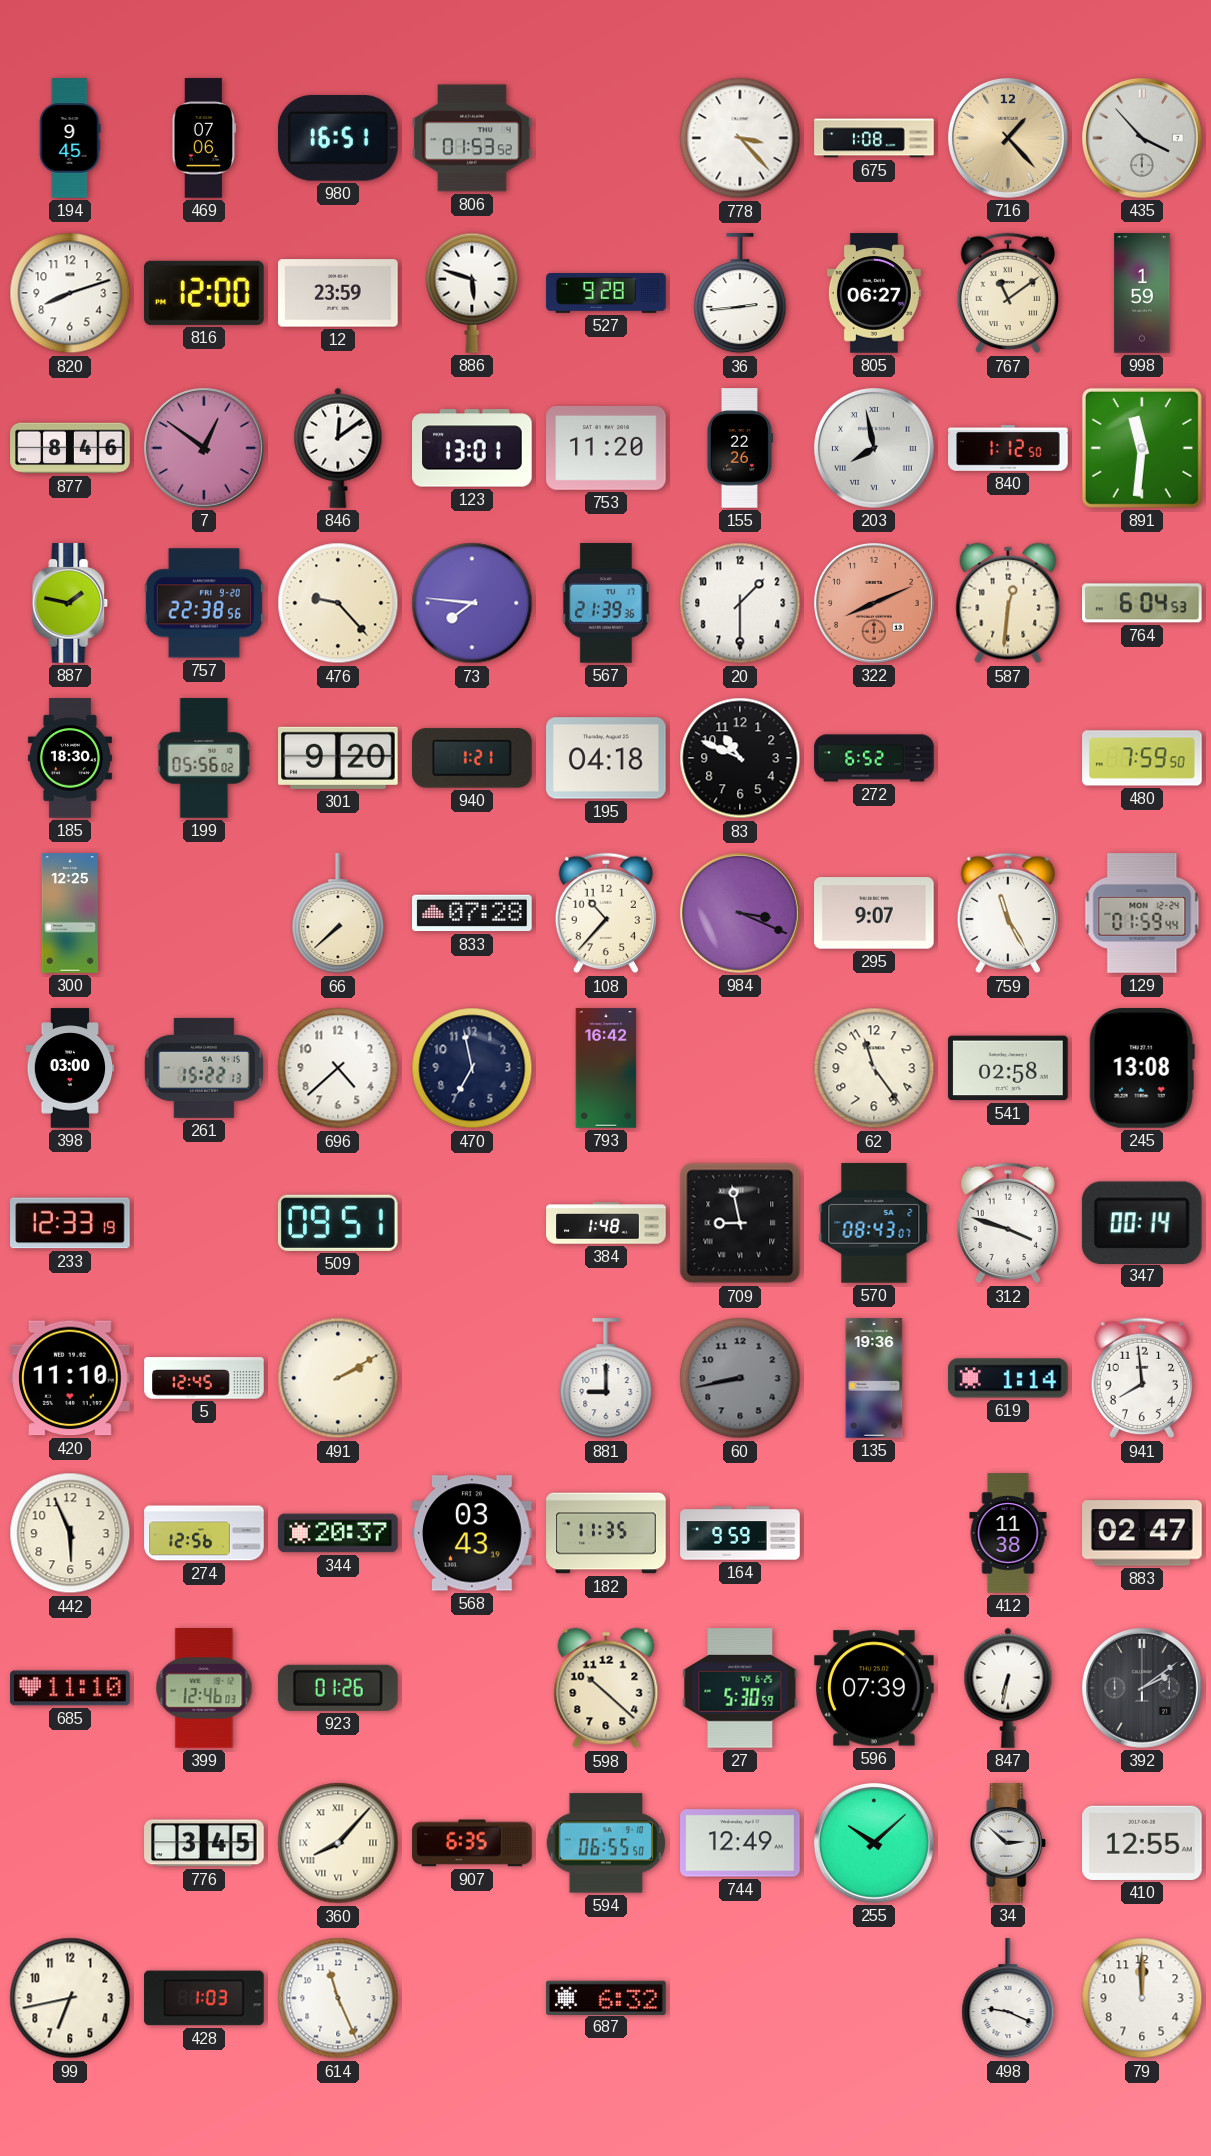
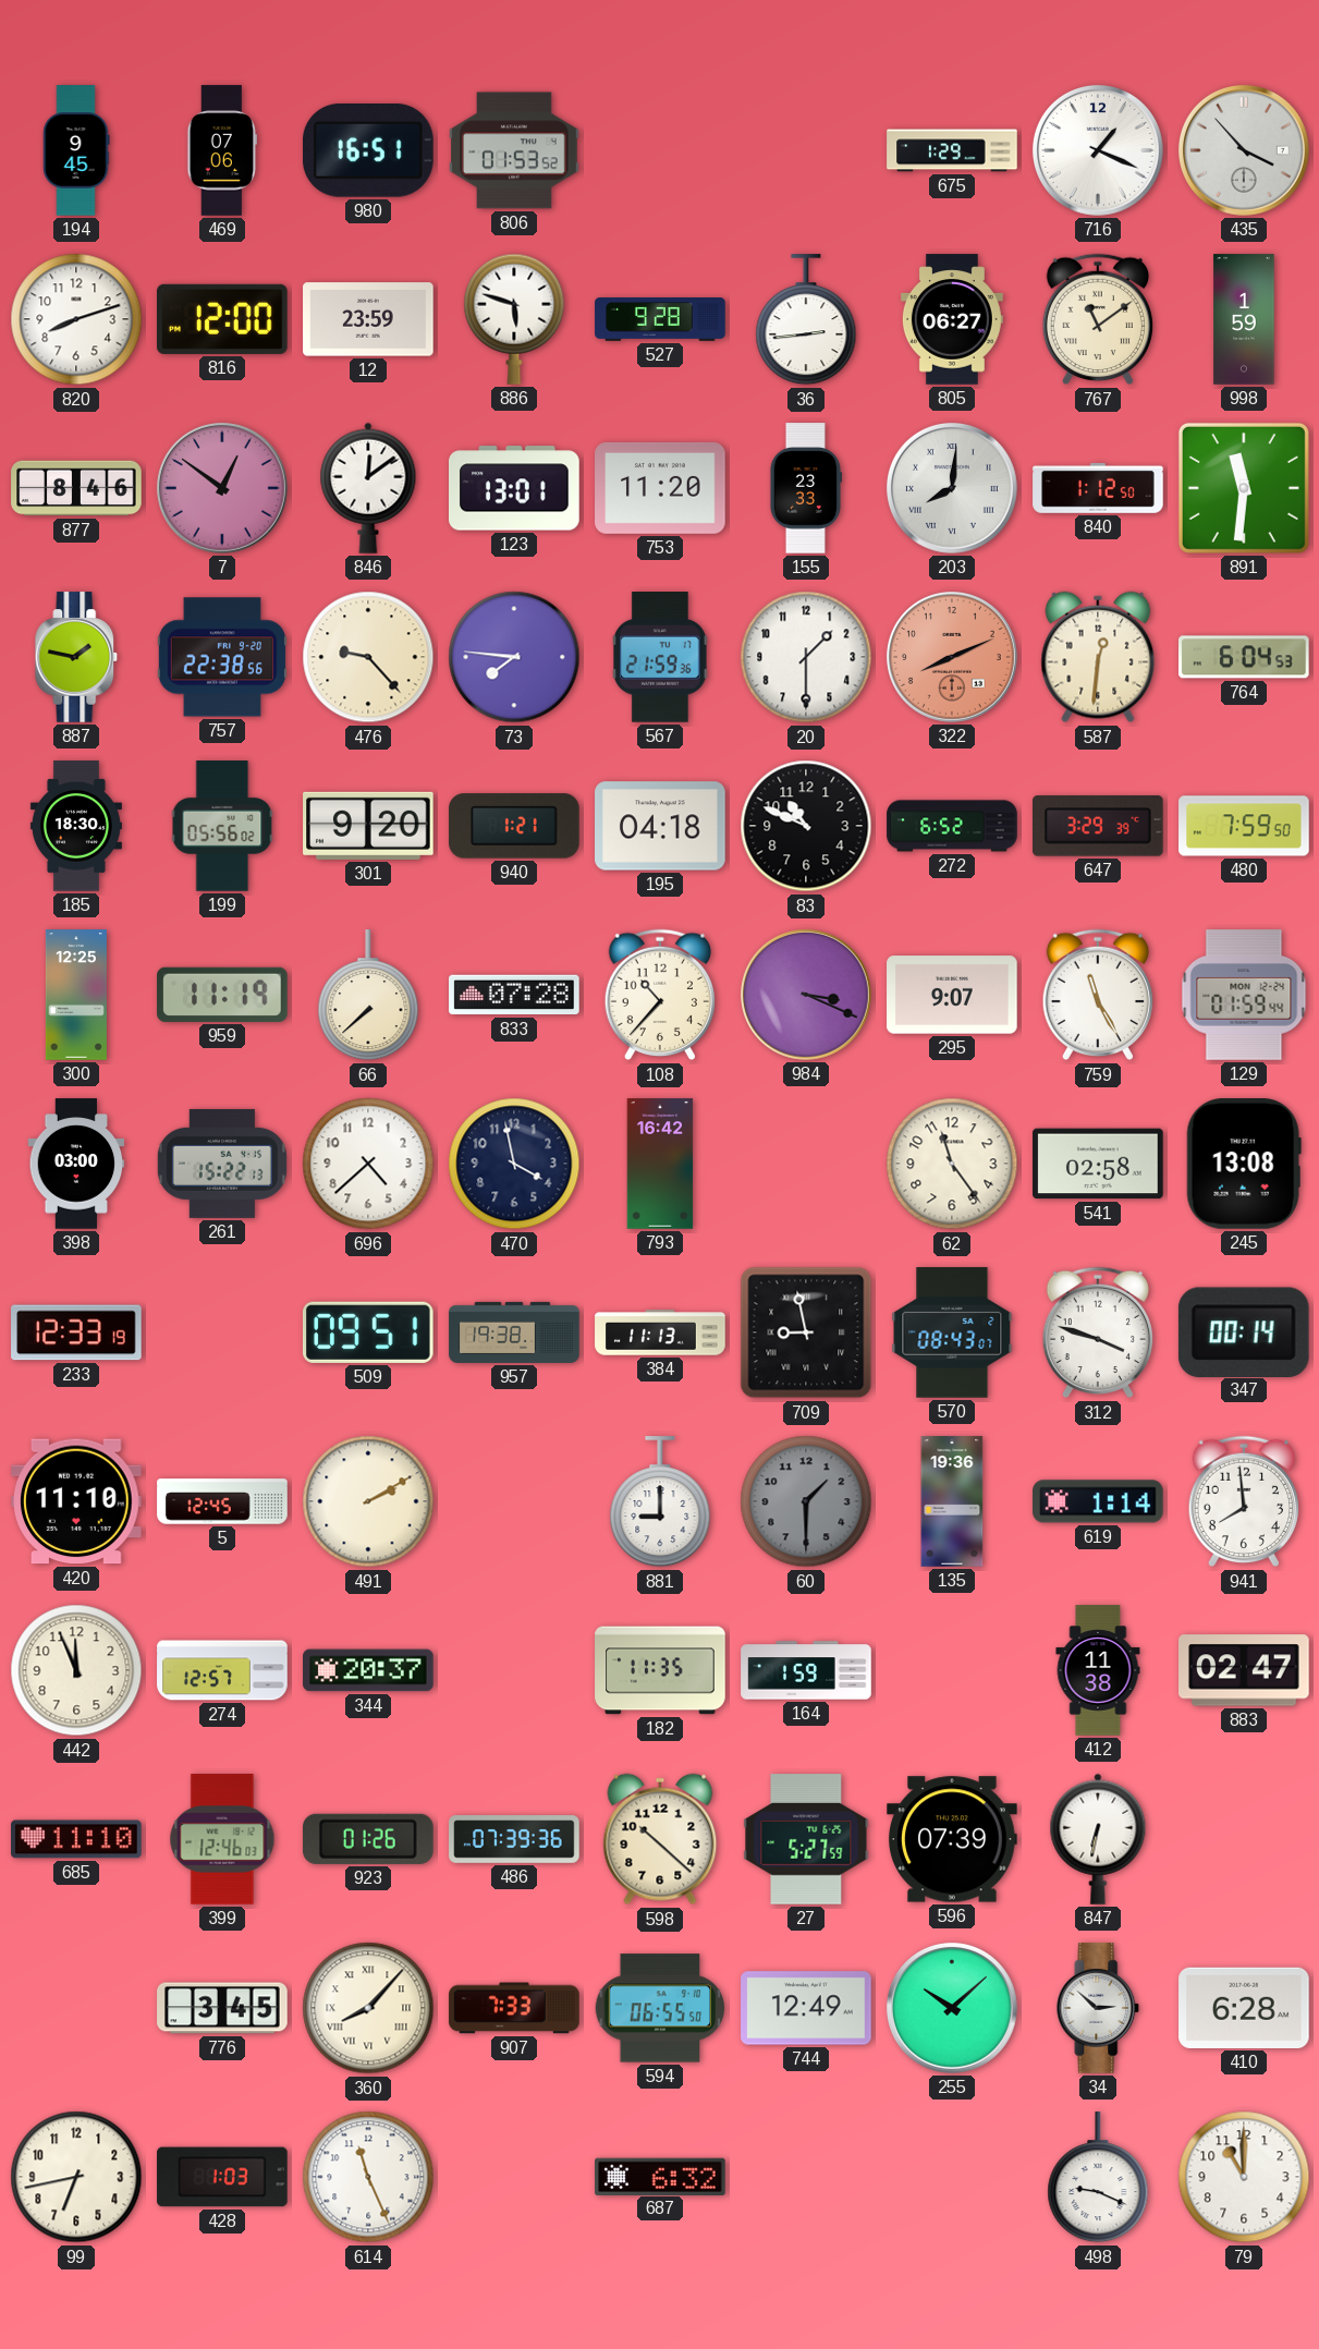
778: 3:23 -> none
675: 1:08 -> 1:29
716: 1:23 -> 1:19
716 dial: champagne -> white
155: 22:26 -> 23:33
203: 7:58 -> 8:01
567: 21:39 -> 21:59
647: none -> 3:29
959: none -> 11:19
470: 6:58 -> 3:58
957: none -> 19:38
384: 1:48 -> 11:13
60: 8:43 -> 1:30
442: 5:56 -> 11:56
274: 12:56 -> 12:57
568: 03:43 -> none
164: 9:59 -> 1:59
486: none -> 07:39
27: 5:30 -> 5:27
392: 2:09 -> none
907: 6:35 -> 7:33
410: 12:55 -> 6:28
79: 12:00 -> 11:00
